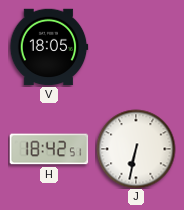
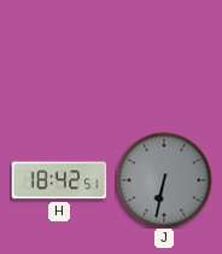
V: 18:05 -> none
J dial: white -> grey
